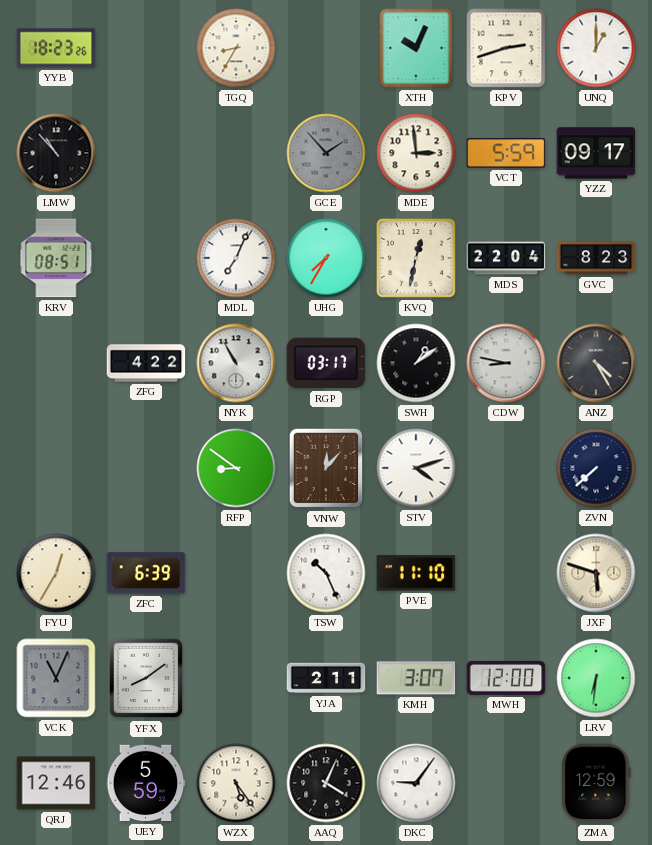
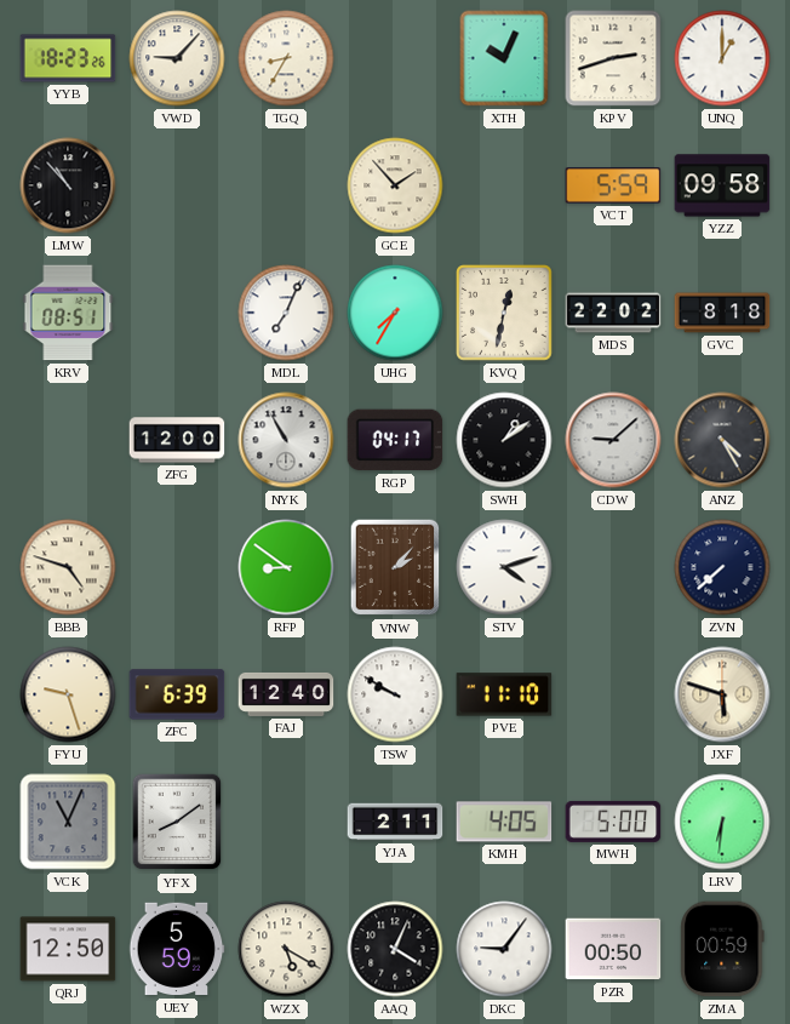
VWD: none -> 9:07
GCE dial: grey -> cream
MDE: 2:59 -> none
YZZ: 09:17 -> 09:58
MDS: 22:04 -> 22:02
GVC: 8:23 -> 8:18
ZFG: 4:22 -> 12:00
RGP: 03:17 -> 04:17
CDW: 8:47 -> 9:08
BBB: none -> 4:48
VNW: 12:07 -> 2:07
FYU: 12:35 -> 9:27
FAJ: none -> 12:40
TSW: 10:26 -> 9:50
KMH: 3:07 -> 4:05
MWH: 12:00 -> 5:00
QRJ: 12:46 -> 12:50
WZX: 5:24 -> 5:20
PZR: none -> 00:50
ZMA: 12:59 -> 00:59
